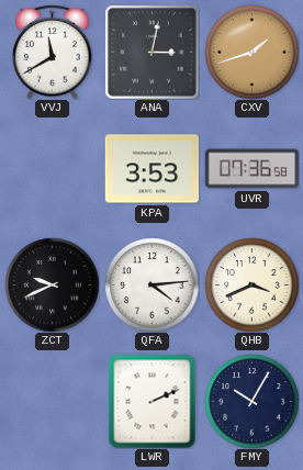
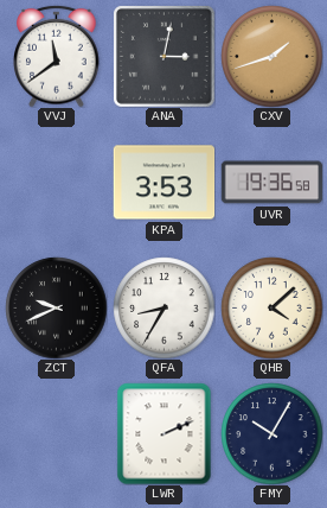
VVJ: 11:40 -> 11:39
UVR: 07:36 -> 19:36
QFA: 4:14 -> 8:35
QHB: 3:41 -> 4:08
